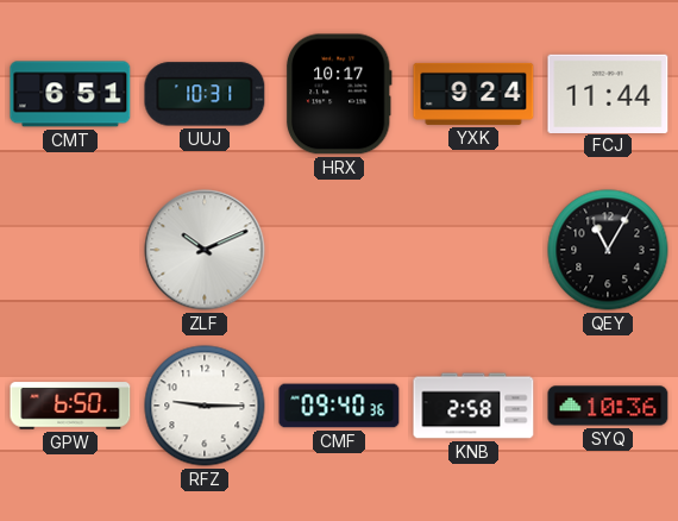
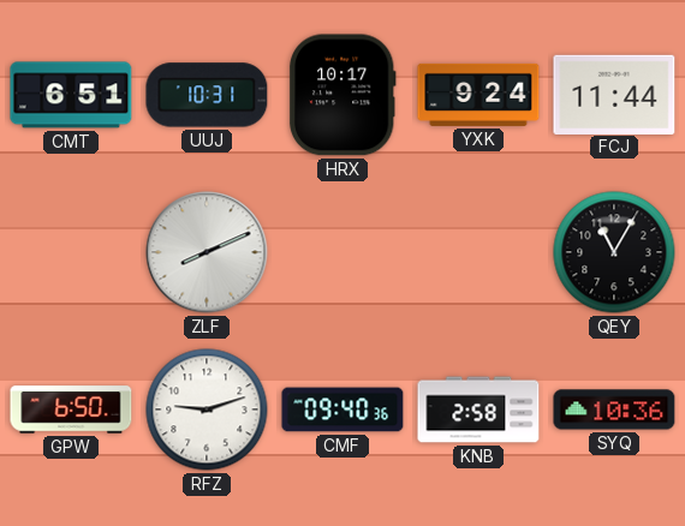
ZLF: 10:11 -> 8:11
RFZ: 9:15 -> 9:12
